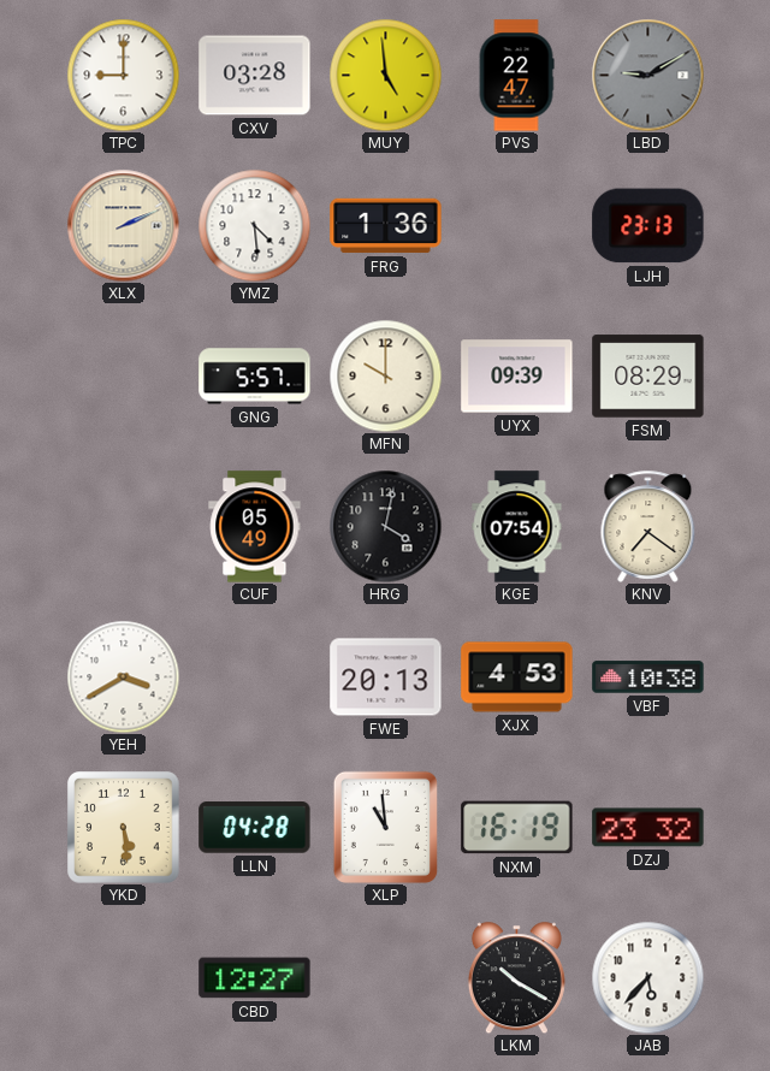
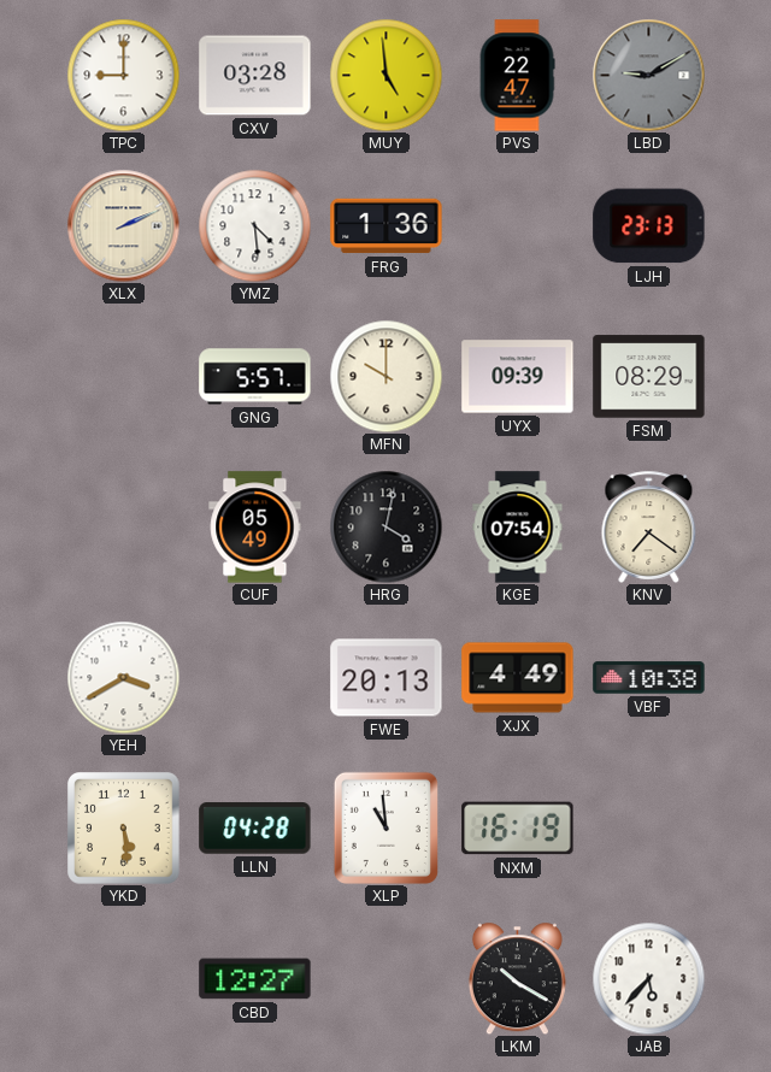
XJX: 4:53 -> 4:49
DZJ: 23:32 -> none
